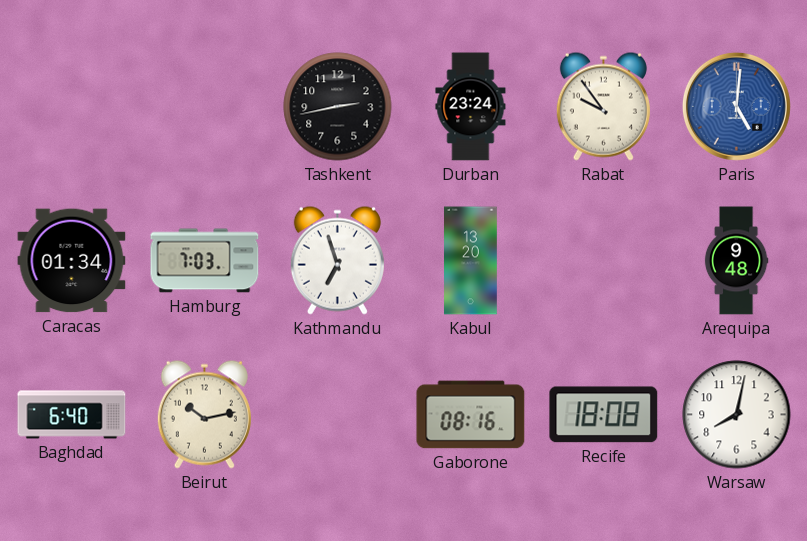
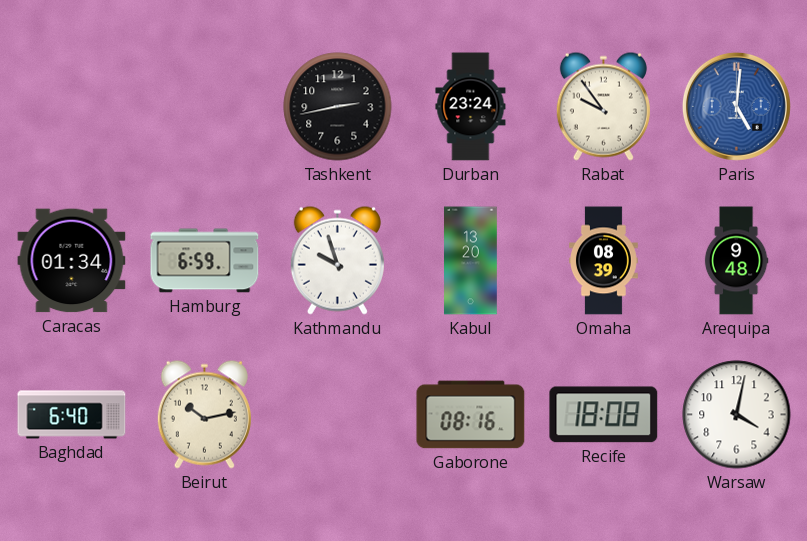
Hamburg: 7:03 -> 6:59
Kathmandu: 6:57 -> 9:57
Omaha: none -> 08:39
Warsaw: 8:02 -> 4:02
